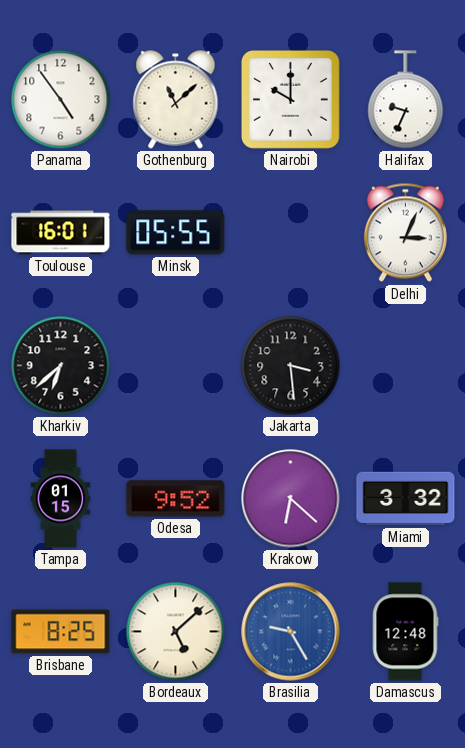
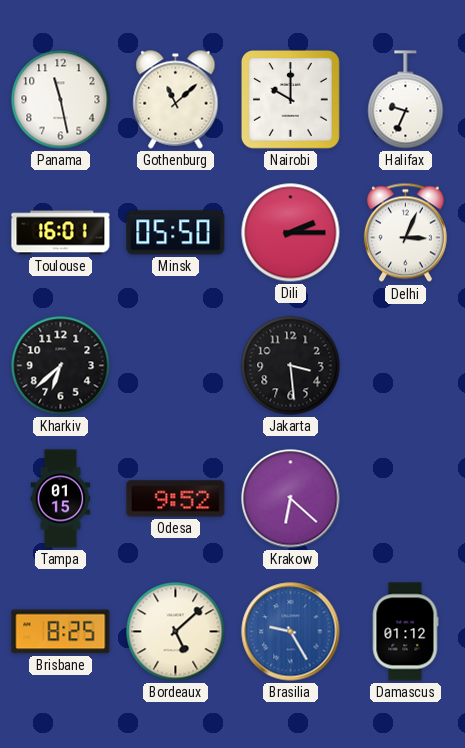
Panama: 4:54 -> 11:28
Minsk: 05:55 -> 05:50
Dili: none -> 2:15
Miami: 3:32 -> none
Damascus: 12:48 -> 01:12
